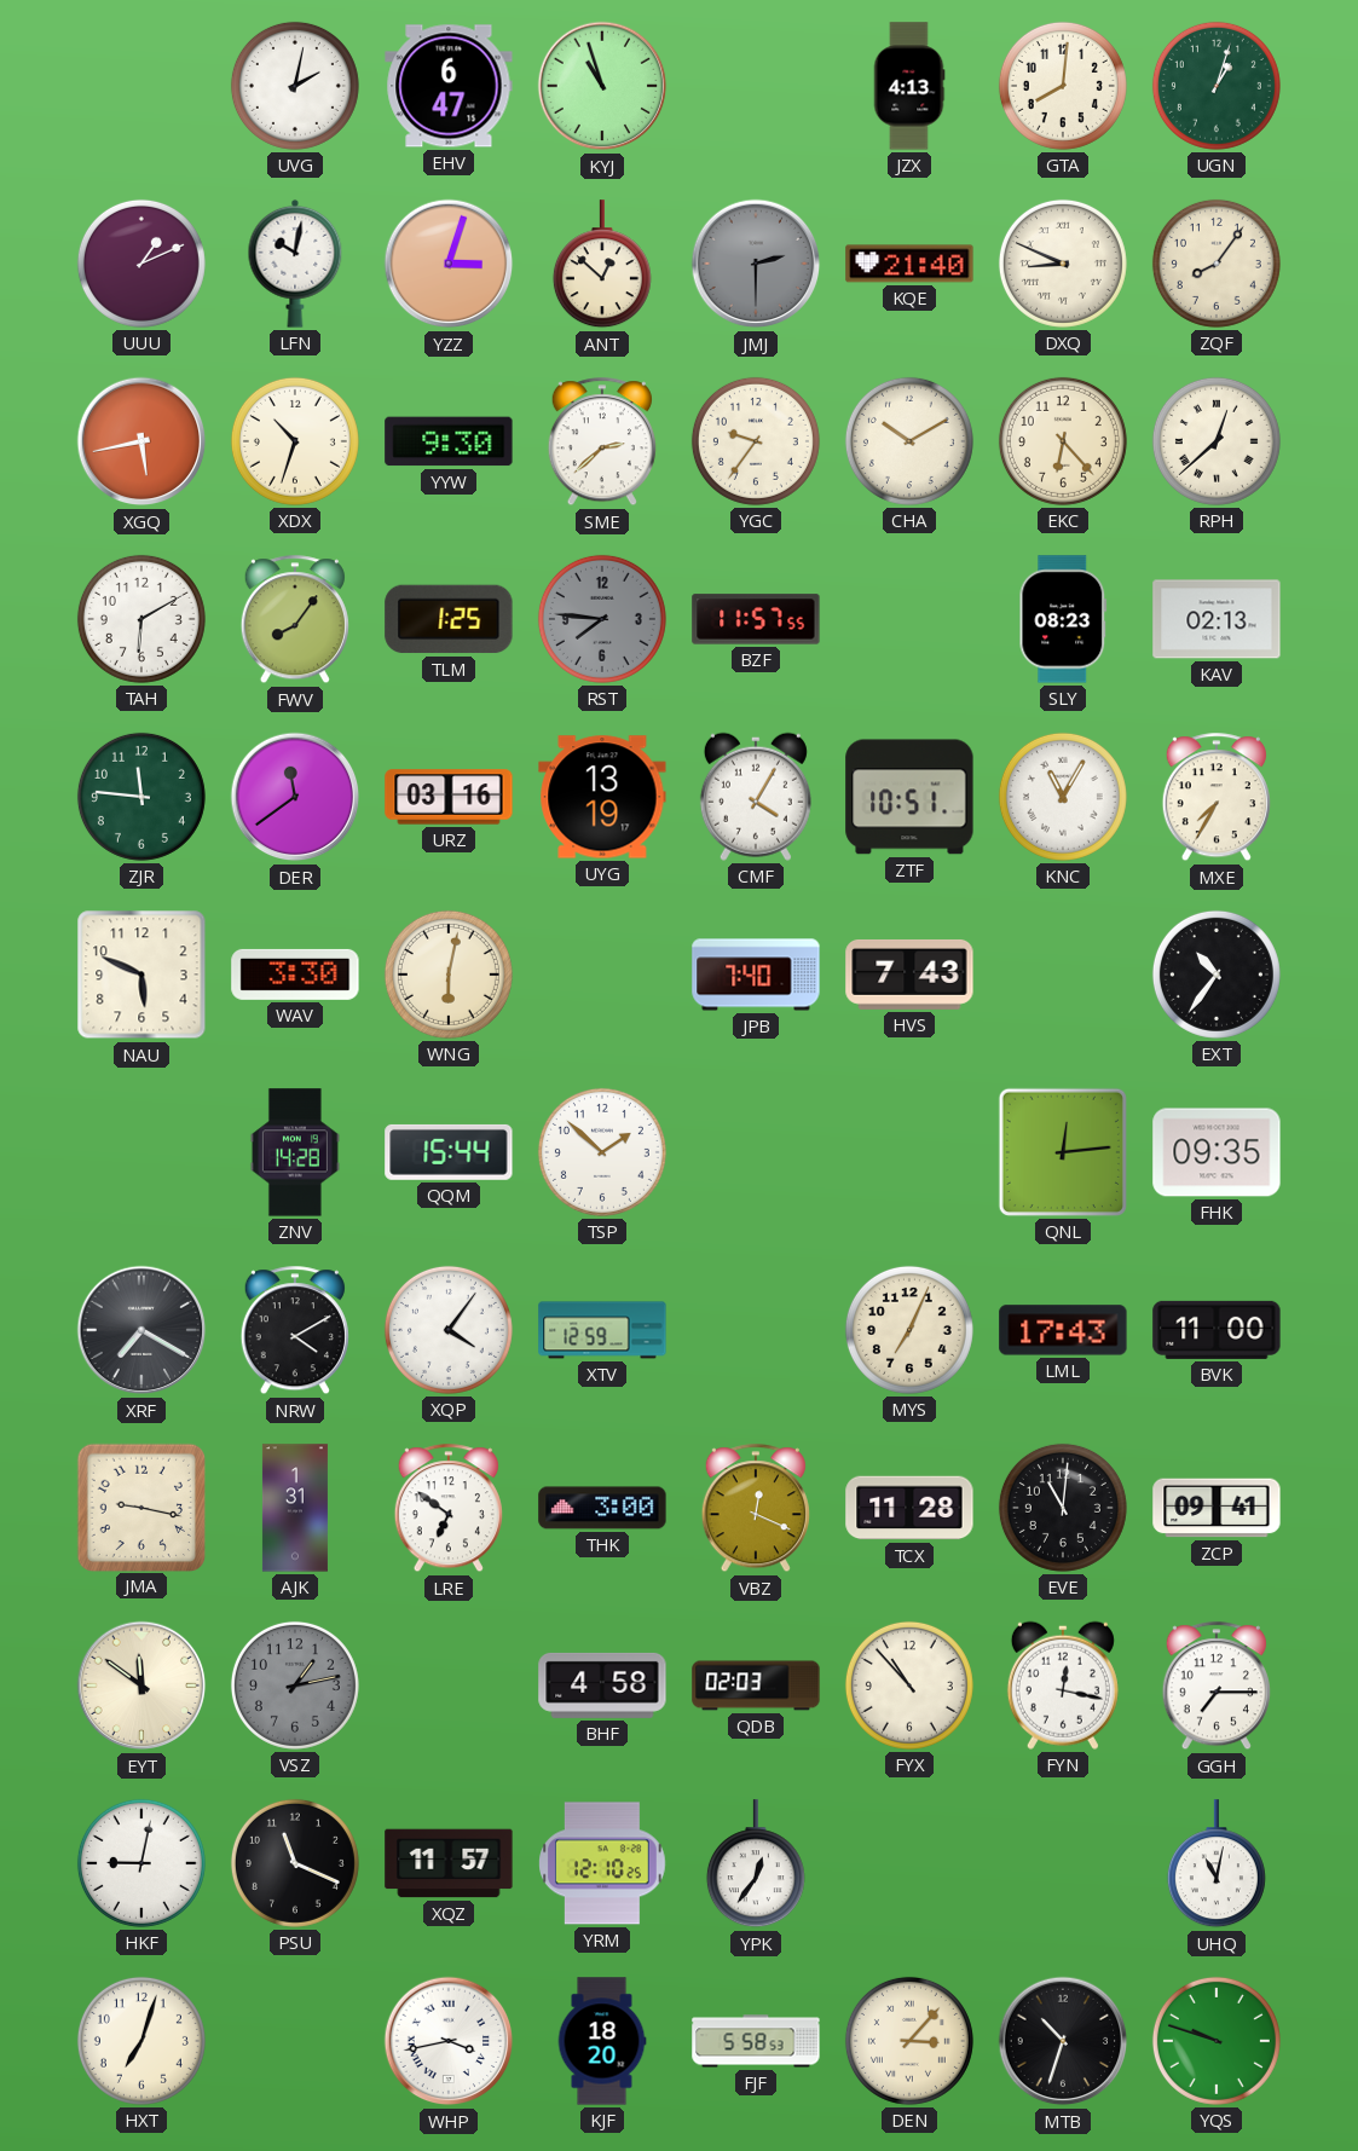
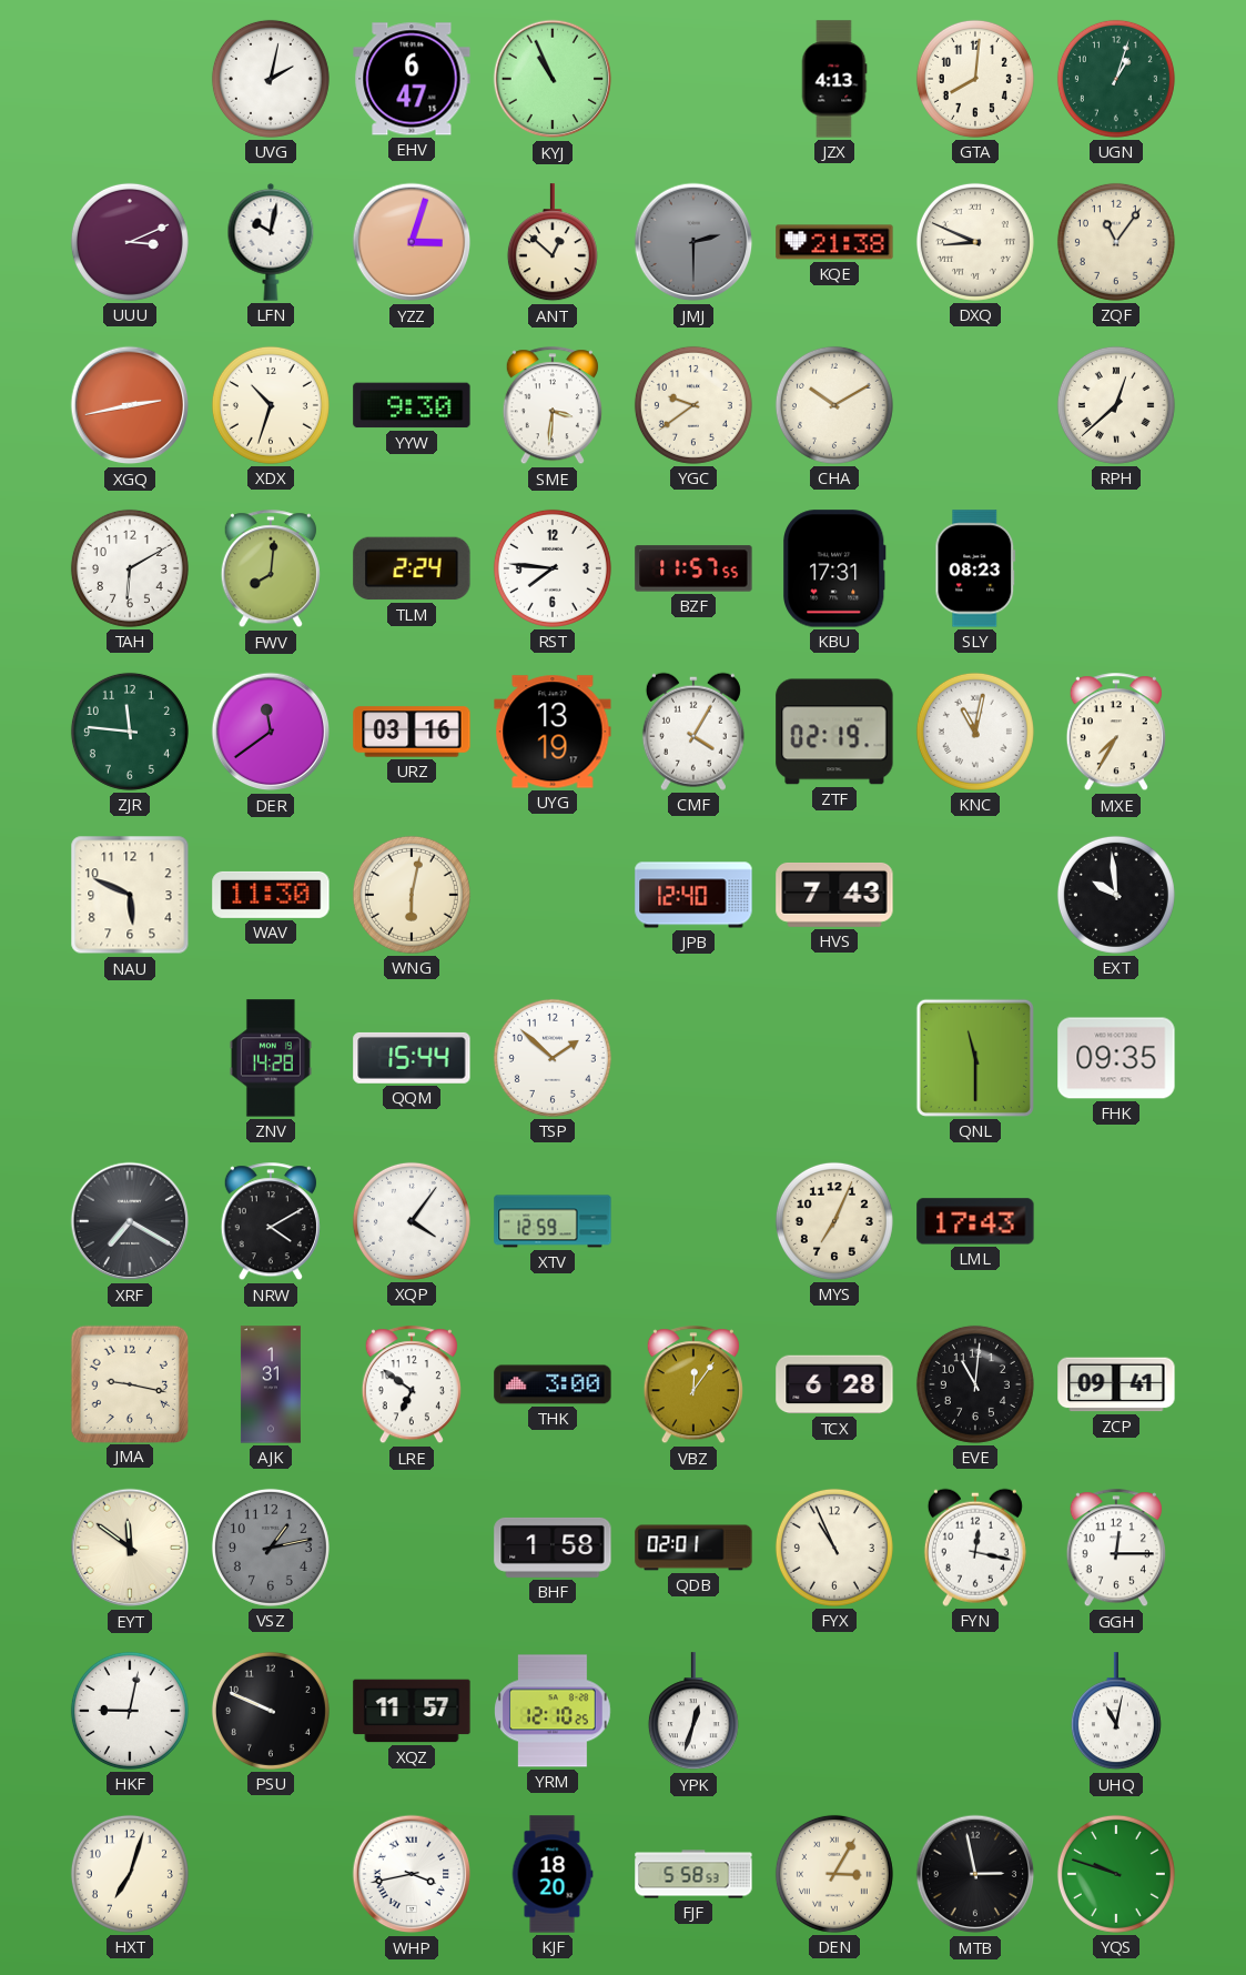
KYJ: 10:57 -> 10:56
UUU: 1:11 -> 3:11
KQE: 21:40 -> 21:38
ZQF: 8:06 -> 11:06
XGQ: 5:43 -> 2:43
SME: 2:38 -> 3:31
YGC: 9:36 -> 9:39
EKC: 6:23 -> none
FWV: 8:06 -> 8:01
TLM: 1:25 -> 2:24
RST dial: grey -> white
KBU: none -> 17:31
KAV: 02:13 -> none
ZTF: 10:51 -> 02:19
KNC: 11:05 -> 11:02
WAV: 3:30 -> 11:30
JPB: 7:40 -> 12:40
EXT: 10:36 -> 9:59
QNL: 12:14 -> 11:30
BVK: 11:00 -> none
VBZ: 12:19 -> 12:06
TCX: 11:28 -> 6:28
BHF: 4:58 -> 1:58
QDB: 02:03 -> 02:01
FYX: 10:53 -> 10:56
GGH: 7:15 -> 12:15
PSU: 11:19 -> 9:49
YPK: 12:36 -> 12:33
DEN: 3:07 -> 3:05
MTB: 10:33 -> 2:58
